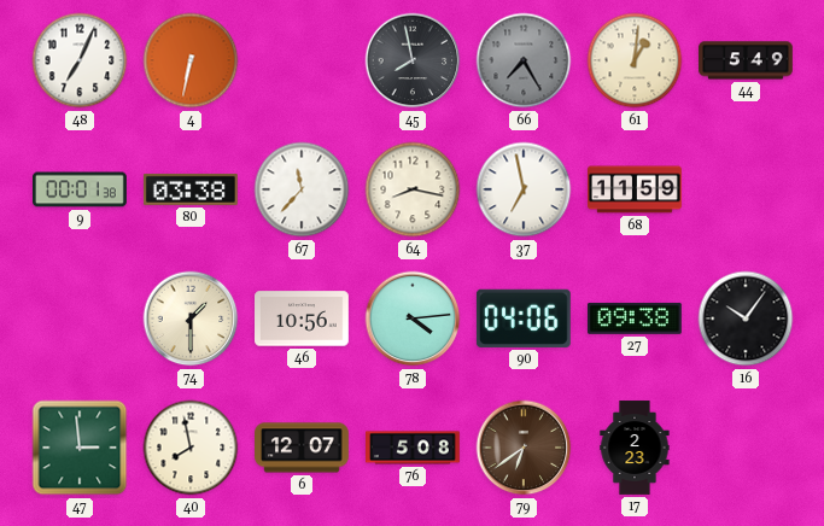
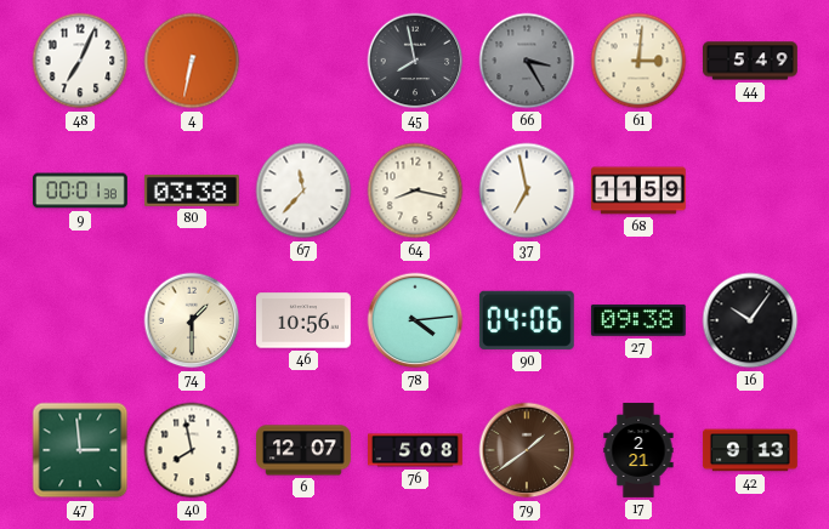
66: 7:25 -> 3:25
61: 1:01 -> 3:01
79: 6:39 -> 1:39
17: 2:23 -> 2:21
42: none -> 9:13
